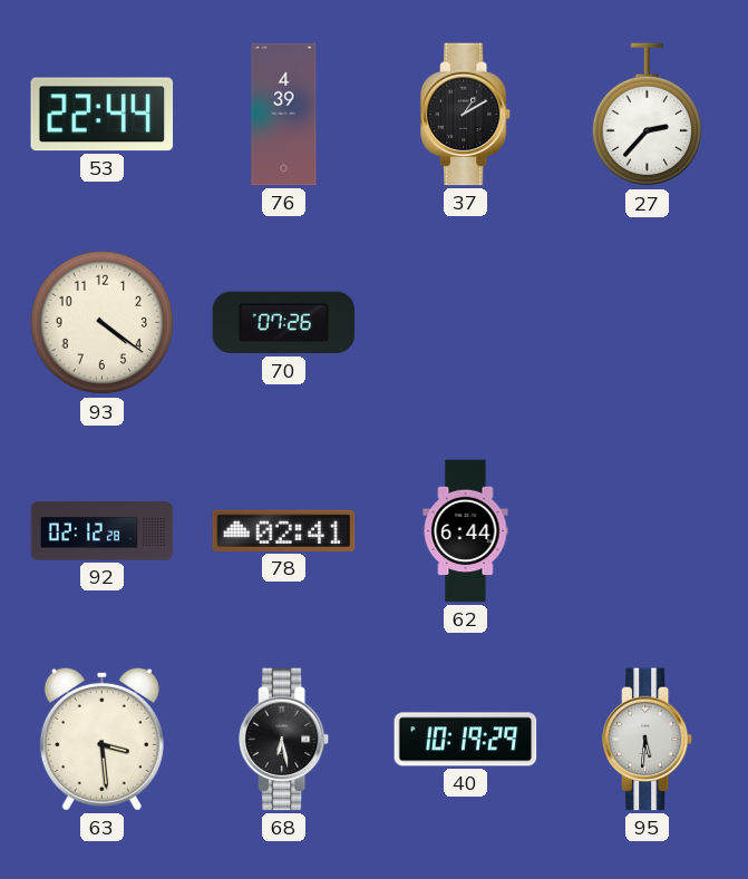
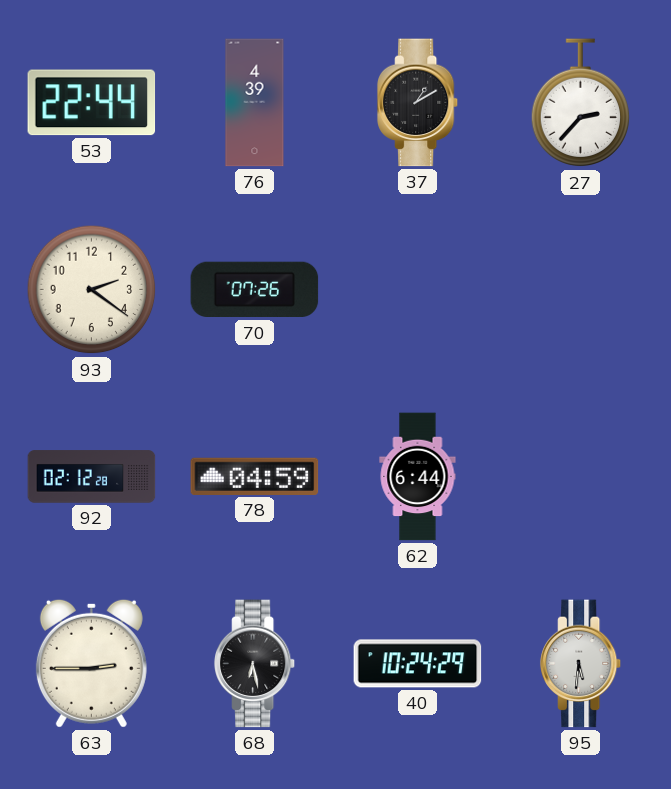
93: 4:21 -> 2:21
78: 02:41 -> 04:59
63: 3:29 -> 2:45
40: 10:19 -> 10:24
